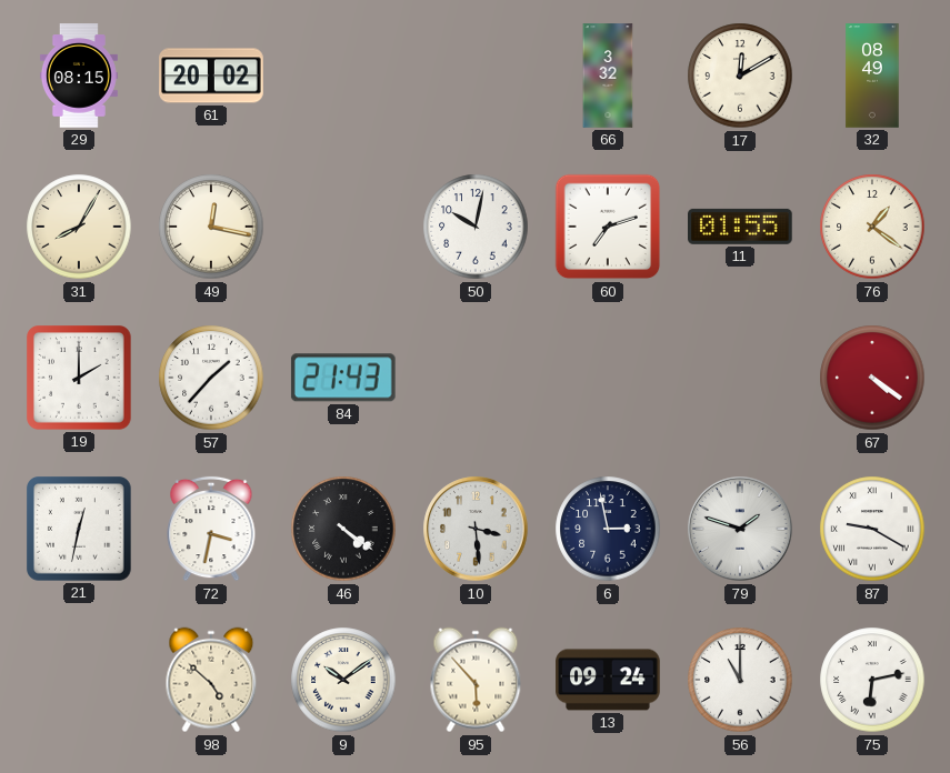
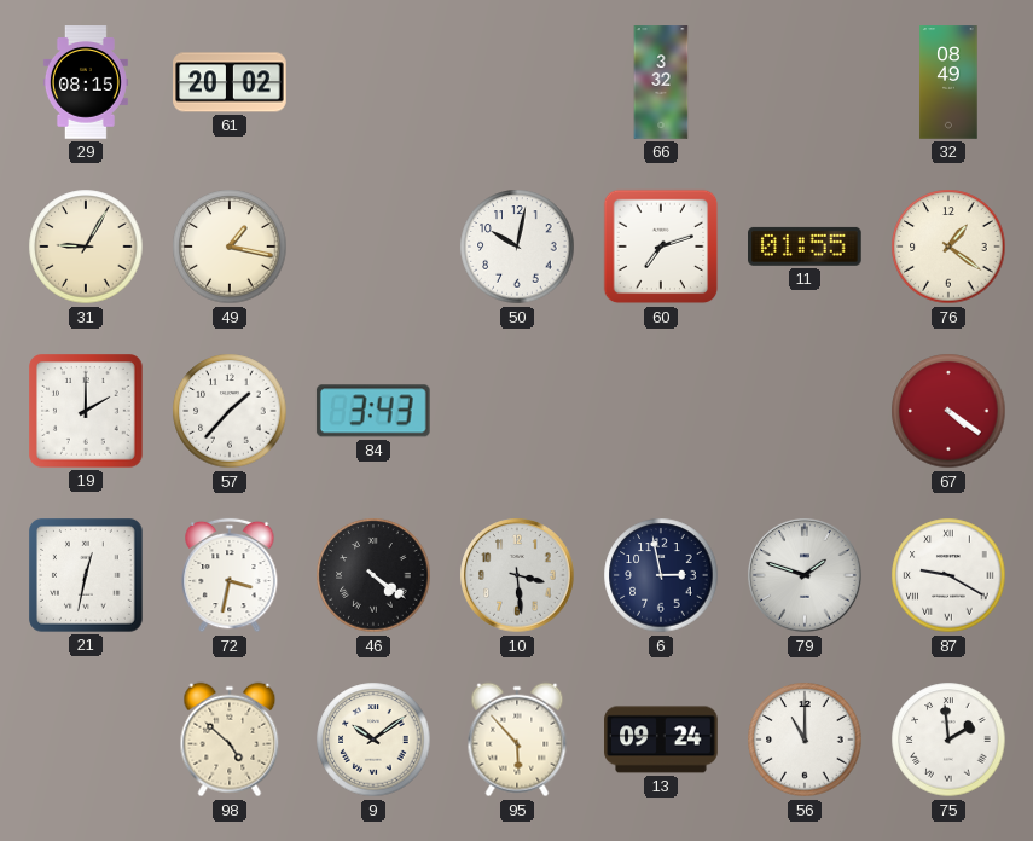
17: 12:10 -> none
31: 8:05 -> 9:05
49: 12:17 -> 1:17
84: 21:43 -> 3:43
75: 6:13 -> 1:59
